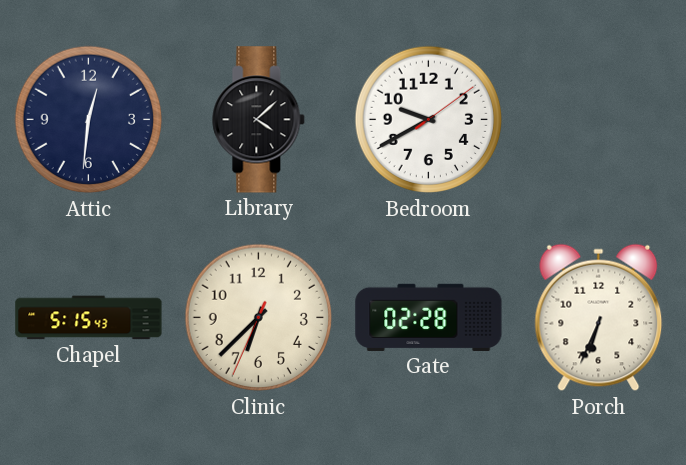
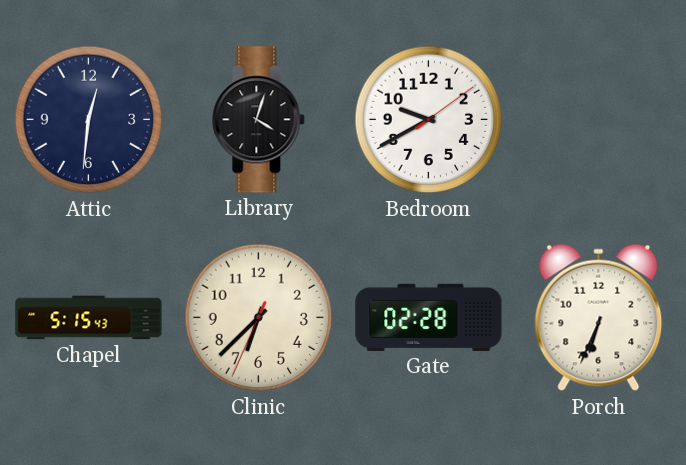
Library: 4:08 -> 4:03
